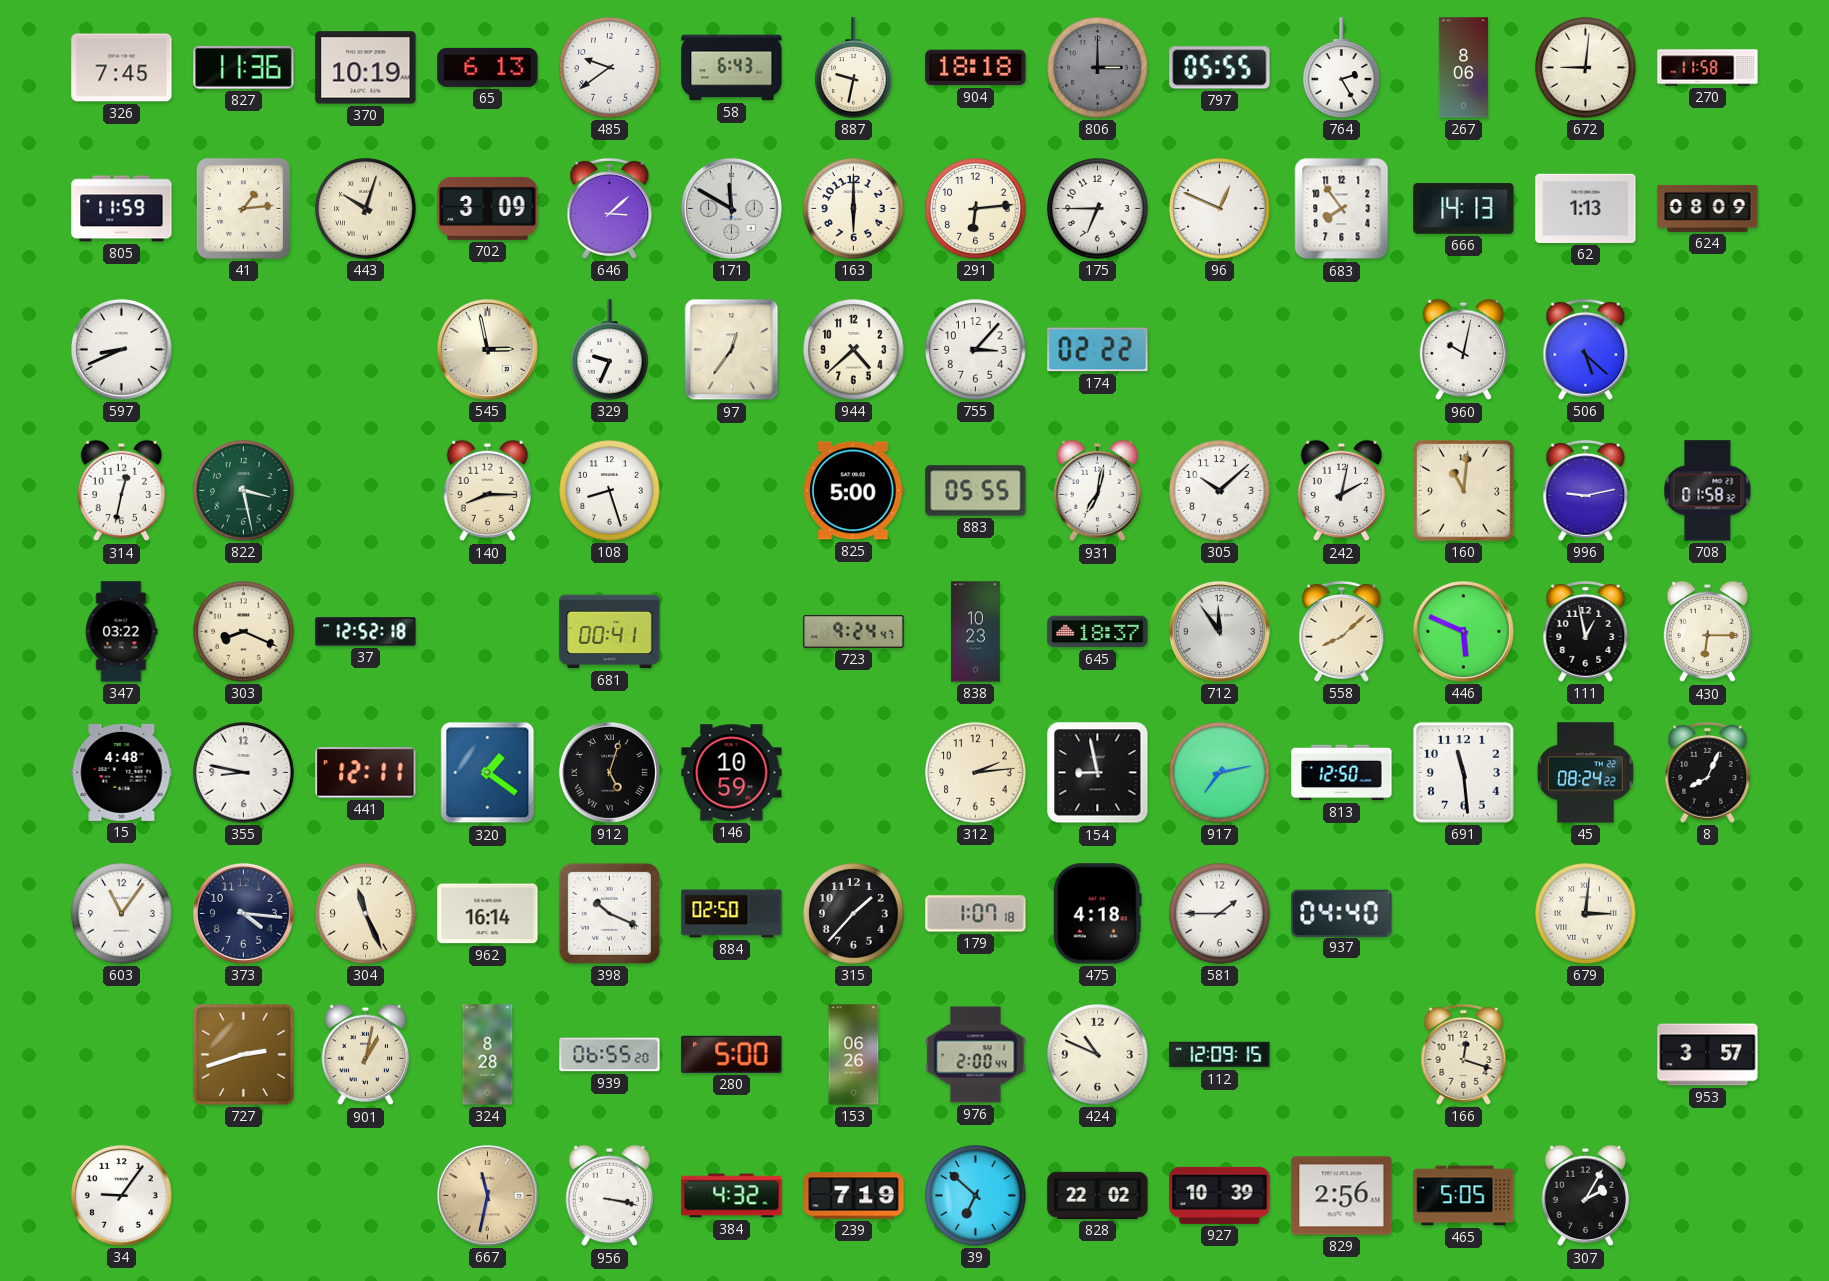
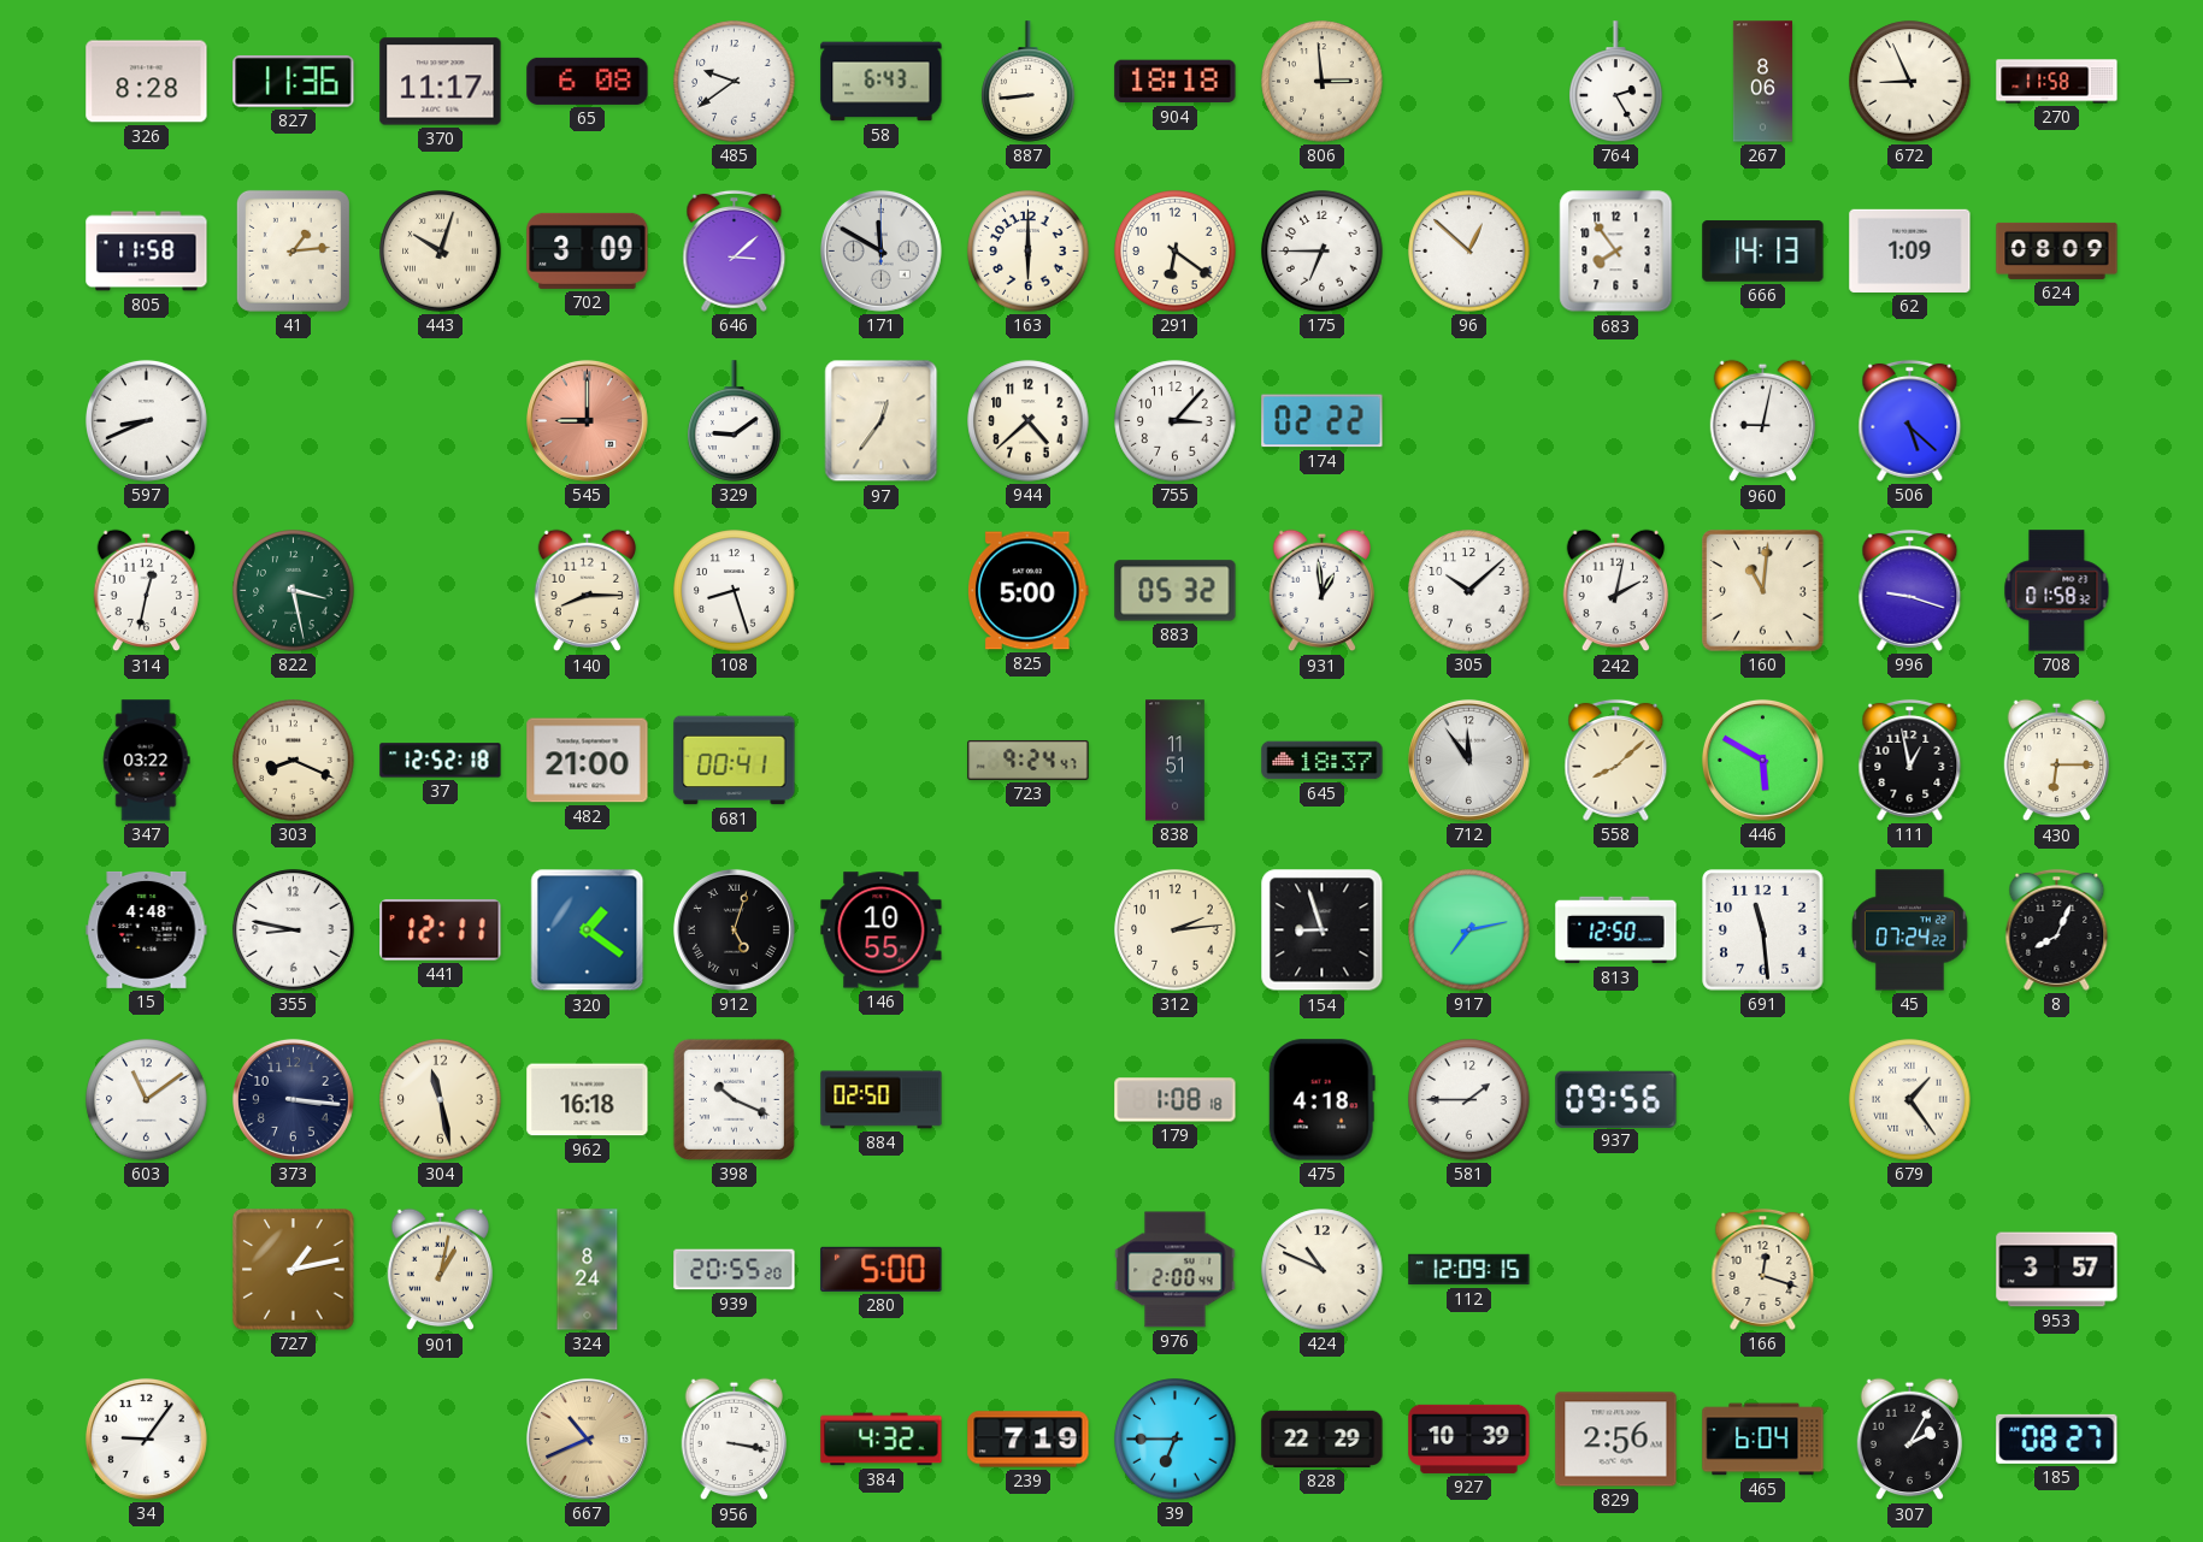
326: 7:45 -> 8:28
370: 10:19 -> 11:17
65: 6:13 -> 6:08
887: 9:32 -> 8:44
806: 3:00 -> 2:59
806 dial: grey -> cream
797: 05:55 -> none
672: 9:01 -> 8:56
805: 11:59 -> 11:58
291: 6:14 -> 6:21
96: 12:49 -> 12:52
62: 1:13 -> 1:09
545: 2:58 -> 9:00
545 dial: cream -> salmon
329: 9:34 -> 9:09
960: 10:02 -> 9:02
883: 05:55 -> 05:32
931: 7:02 -> 12:59
996: 9:13 -> 9:18
482: none -> 21:00
838: 10:23 -> 11:51
446: 5:49 -> 5:50
146: 10:59 -> 10:55
154: 8:58 -> 8:57
45: 08:24 -> 07:24
603: 11:06 -> 11:09
373: 4:16 -> 3:16
304: 11:26 -> 11:28
962: 16:14 -> 16:18
315: 1:37 -> none
179: 1:07 -> 1:08
937: 04:40 -> 09:56
679: 3:01 -> 1:24
727: 2:42 -> 1:13
324: 8:28 -> 8:24
939: 06:55 -> 20:55
153: 06:26 -> none
667: 11:32 -> 10:41
39: 6:52 -> 6:45
828: 22:02 -> 22:29
465: 5:05 -> 6:04
185: none -> 08:27
